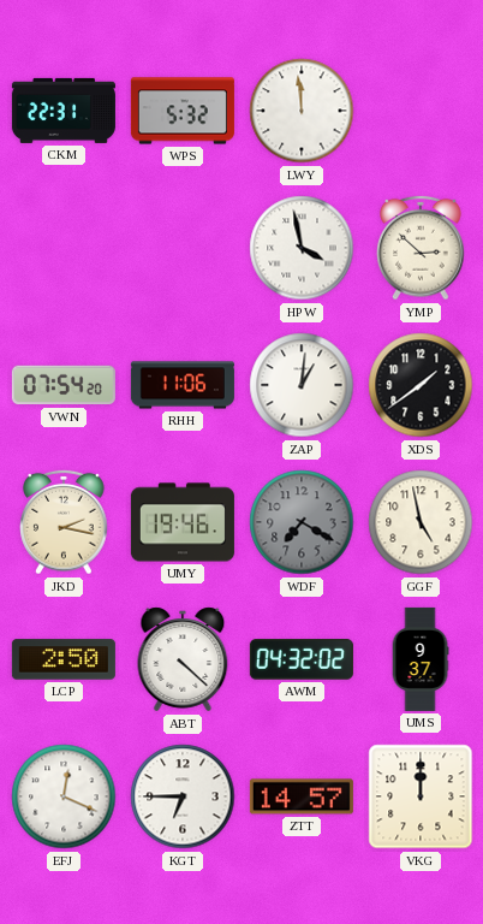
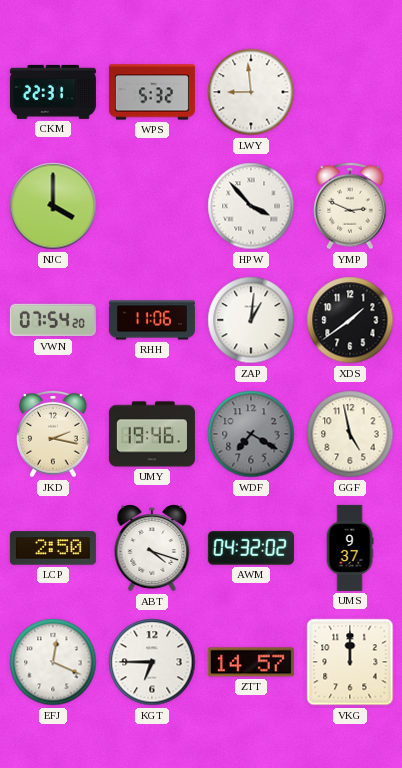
LWY: 11:59 -> 8:59
NJC: none -> 4:00
HPW: 3:58 -> 3:53
YMP: 2:52 -> 2:49
ABT: 4:22 -> 4:18
